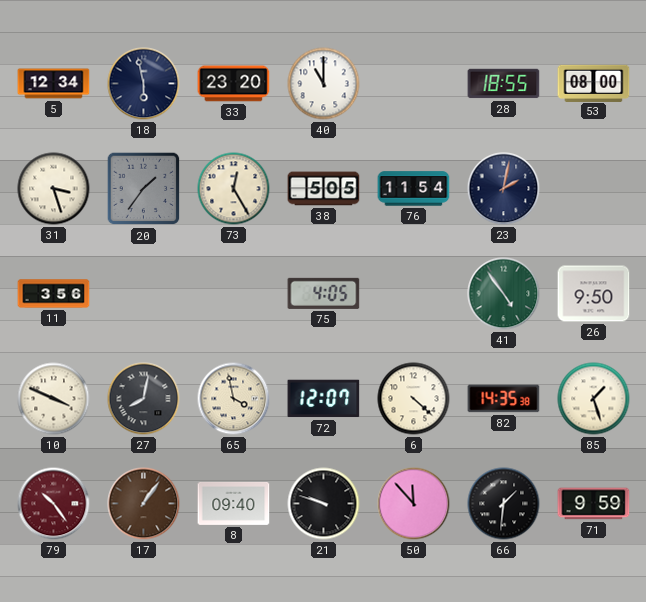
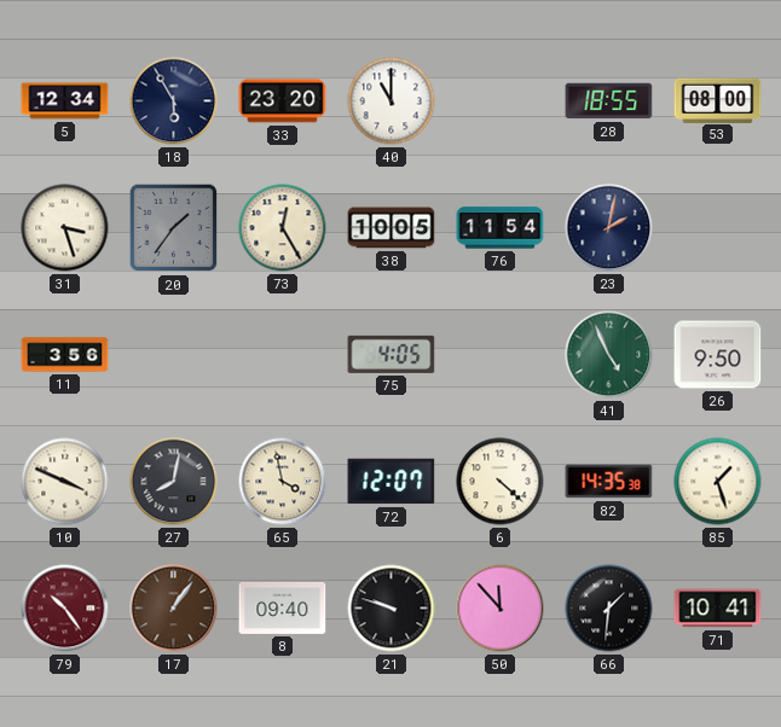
18: 5:58 -> 5:55
38: 5:05 -> 10:05
41: 4:54 -> 4:56
71: 9:59 -> 10:41
